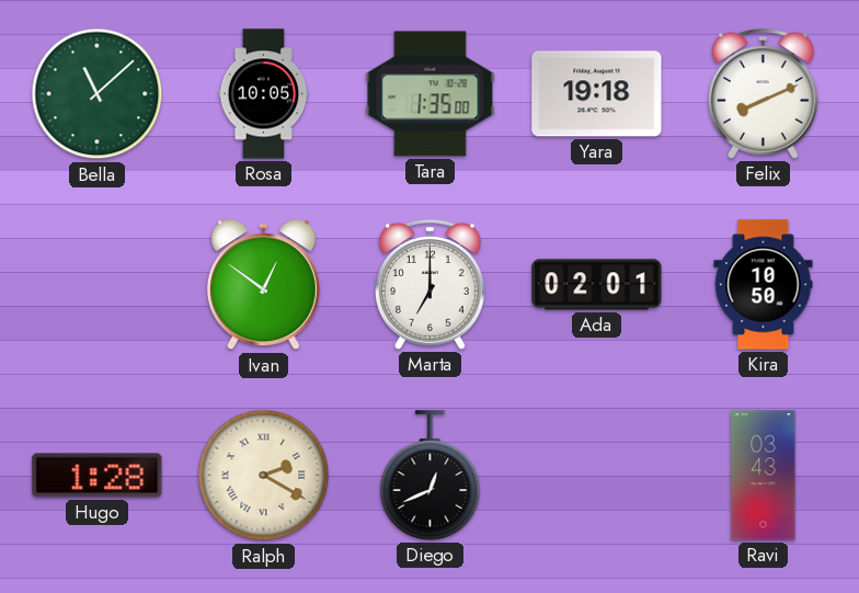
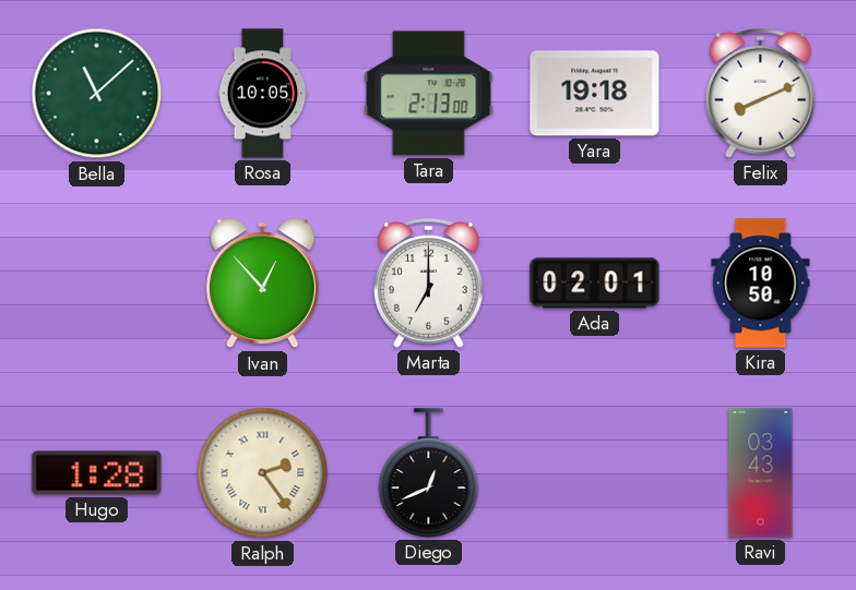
Tara: 1:35 -> 2:13
Ivan: 12:51 -> 12:53
Ralph: 2:20 -> 2:24
